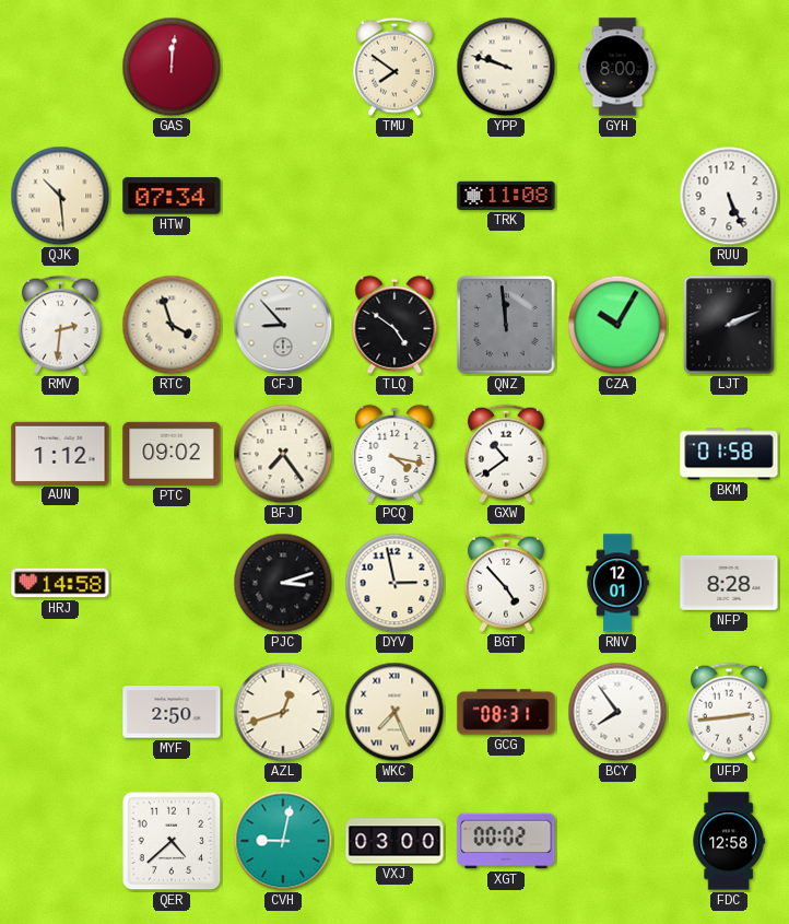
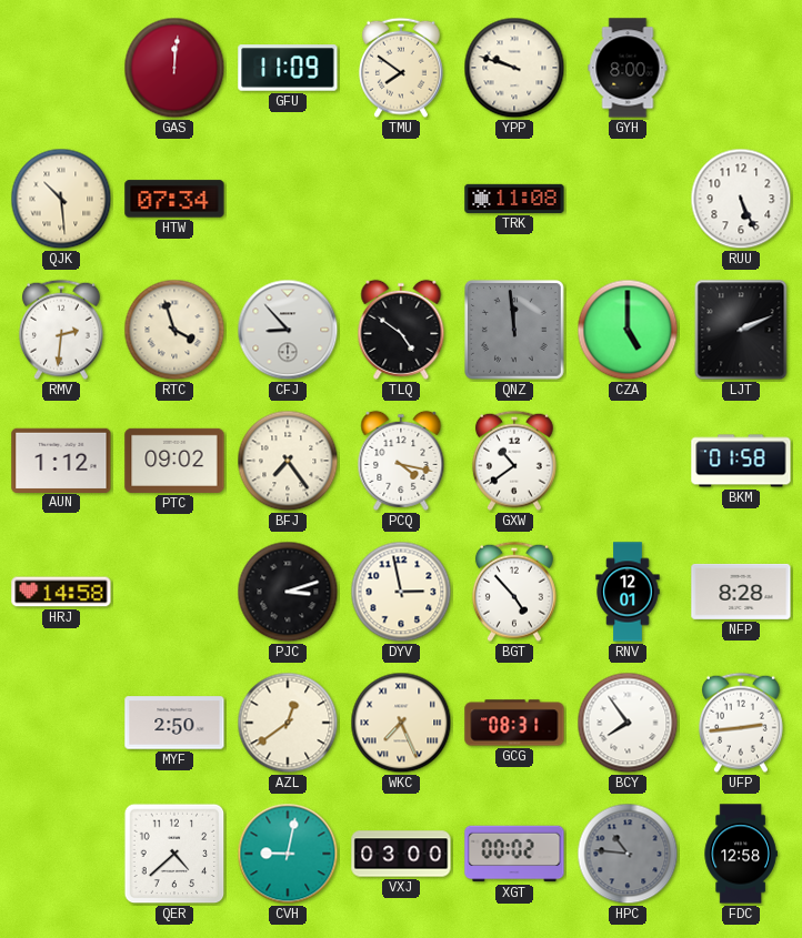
GFU: none -> 11:09
CZA: 10:05 -> 5:00
AZL: 12:42 -> 12:39
HPC: none -> 10:46
